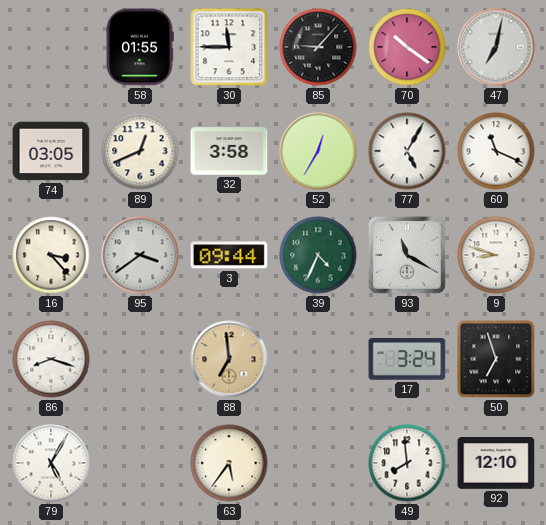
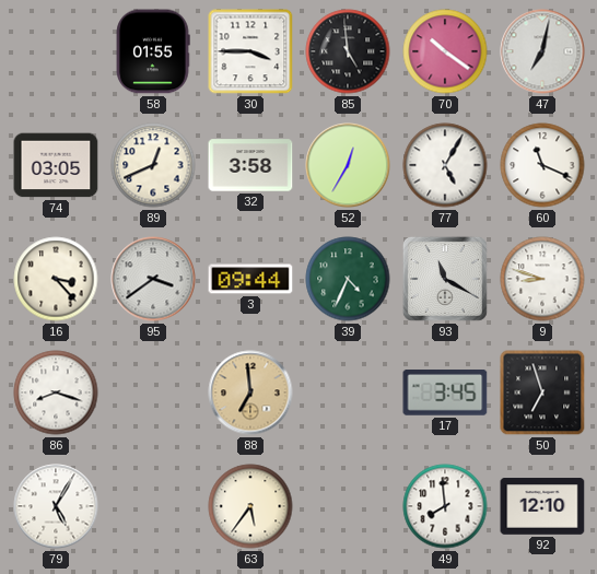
30: 11:45 -> 3:45
85: 9:07 -> 4:59
17: 3:24 -> 3:45
